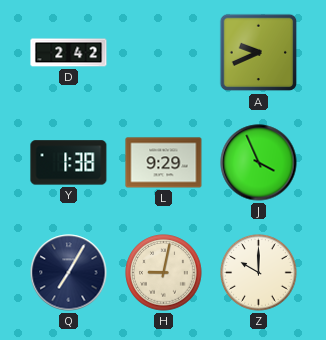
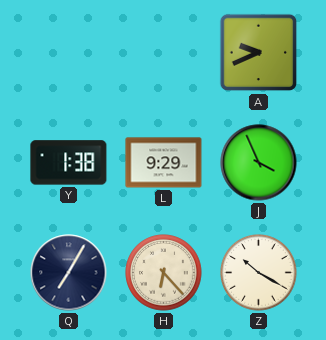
D: 2:42 -> none
H: 9:02 -> 6:23
Z: 10:00 -> 10:20
